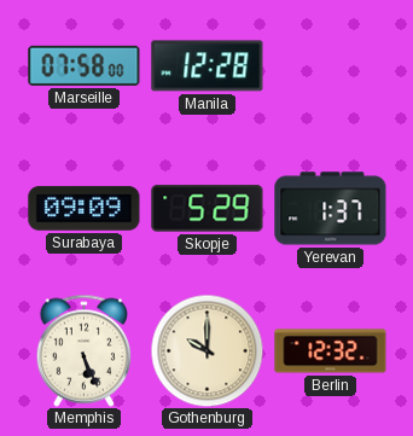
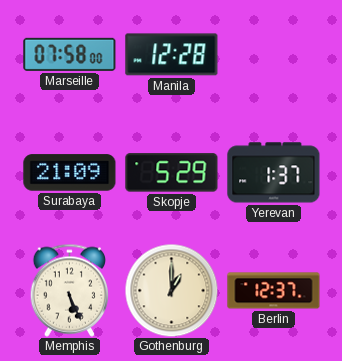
Surabaya: 09:09 -> 21:09
Gothenburg: 10:00 -> 1:00
Berlin: 12:32 -> 12:37
